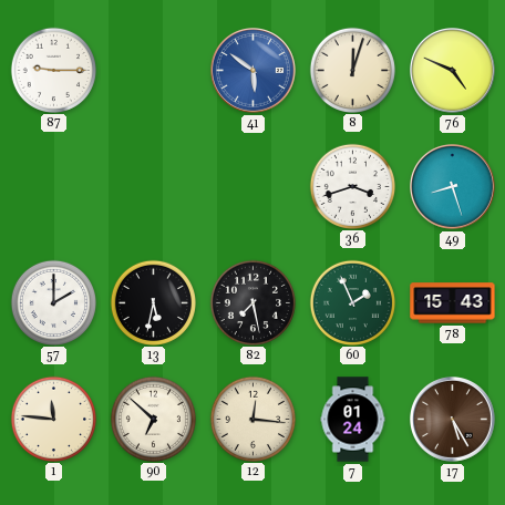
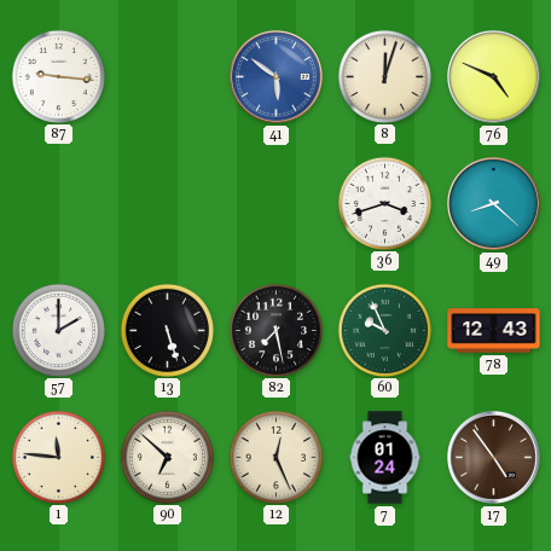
87: 9:15 -> 9:16
49: 8:27 -> 8:22
13: 5:32 -> 5:27
60: 1:56 -> 9:56
78: 15:43 -> 12:43
12: 12:16 -> 12:26
17: 5:25 -> 4:54
